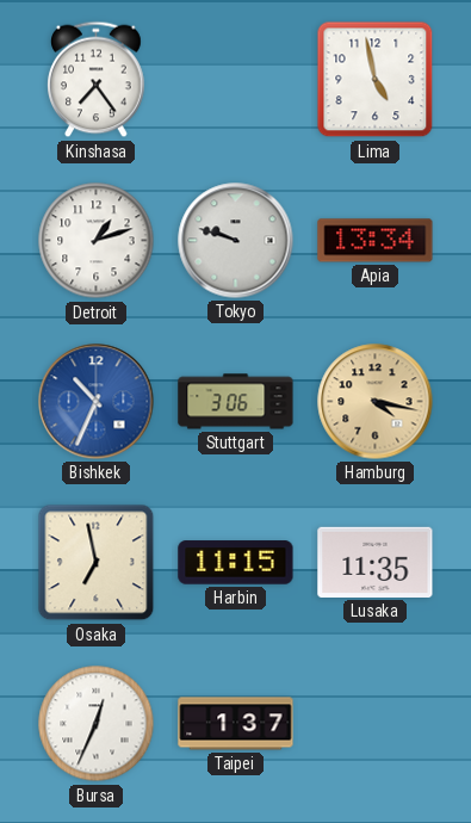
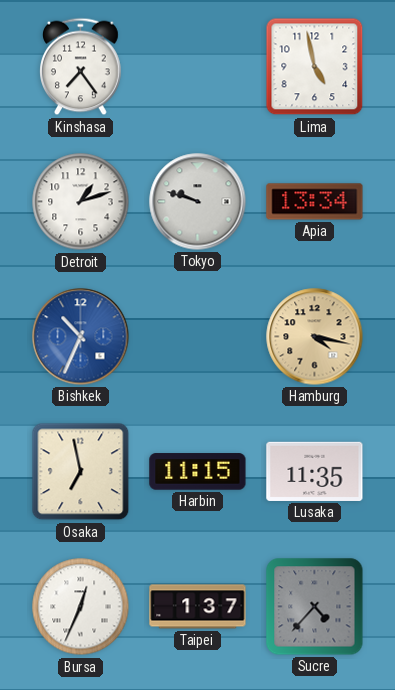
Stuttgart: 3:06 -> none
Sucre: none -> 4:37
